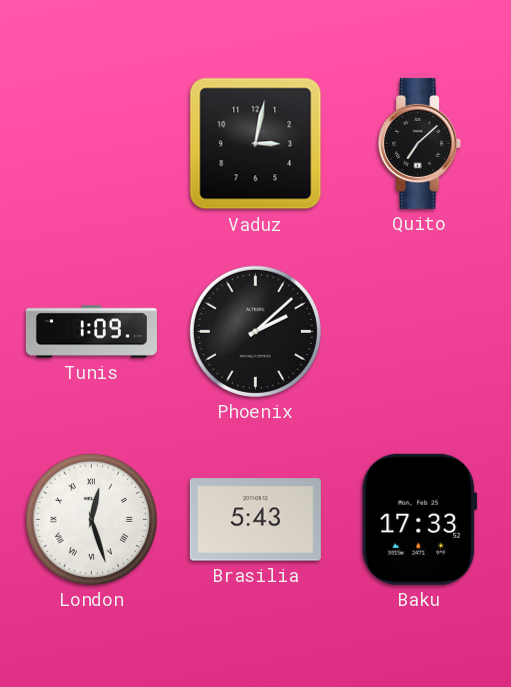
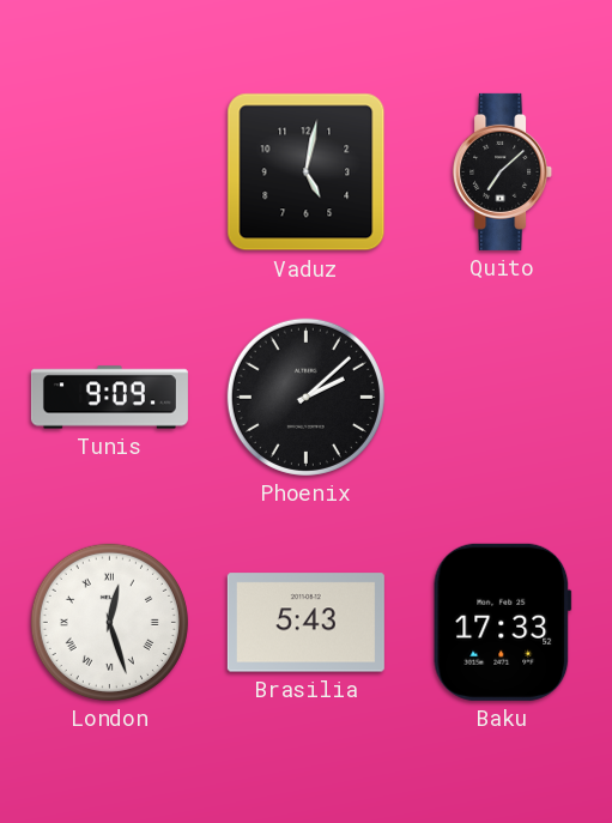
Vaduz: 3:02 -> 5:02
Tunis: 1:09 -> 9:09
